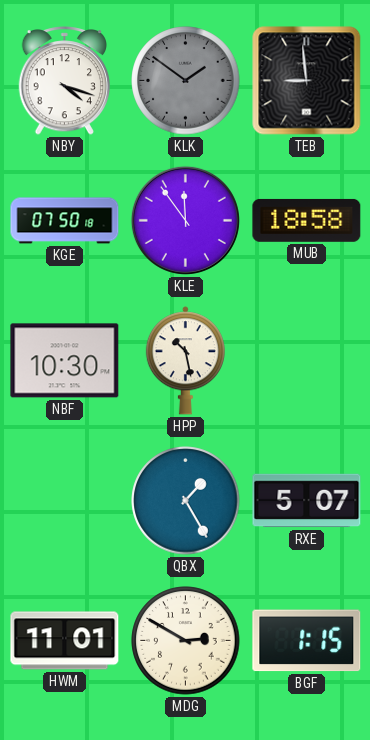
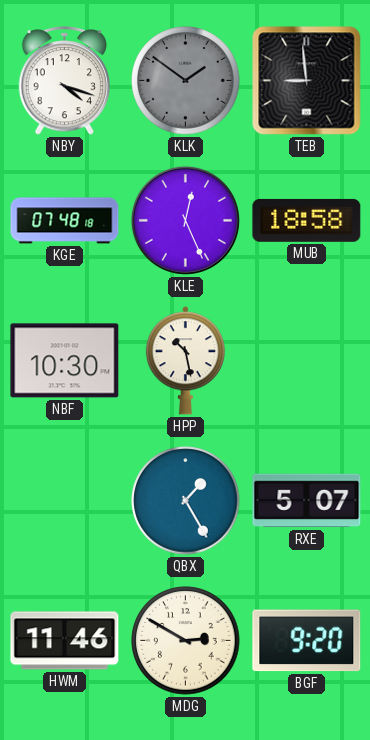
KGE: 07:50 -> 07:48
KLE: 11:54 -> 12:26
HWM: 11:01 -> 11:46
BGF: 1:15 -> 9:20
